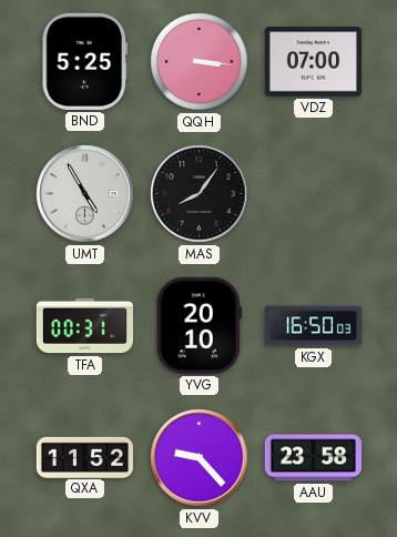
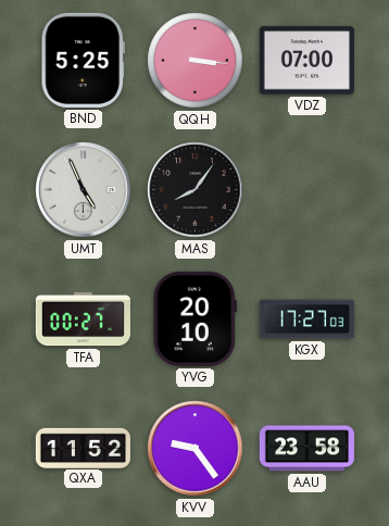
UMT: 4:55 -> 4:56
TFA: 00:31 -> 00:27
KGX: 16:50 -> 17:27
KVV: 9:23 -> 9:24
